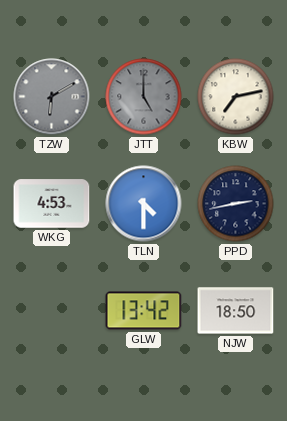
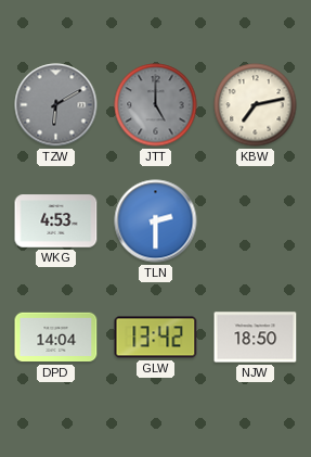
TLN: 4:30 -> 2:30
PPD: 2:43 -> none
DPD: none -> 14:04
